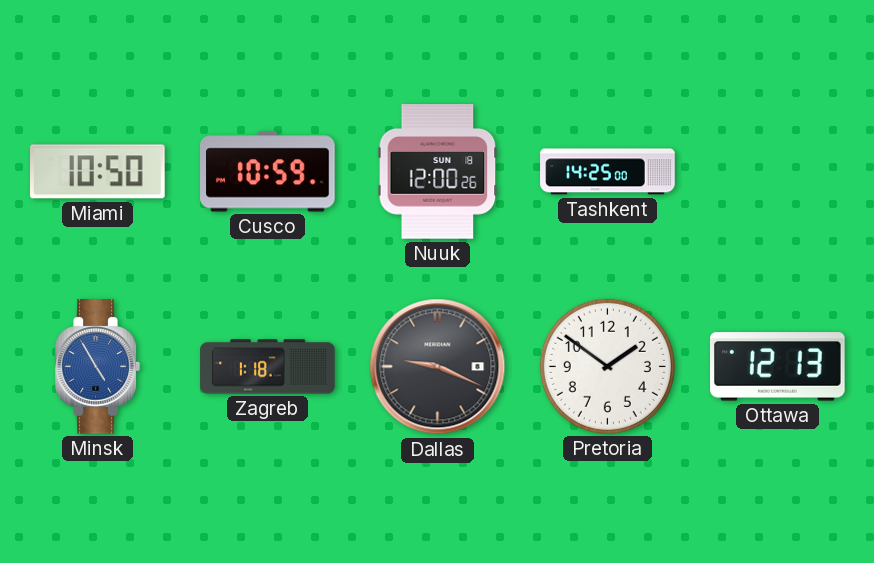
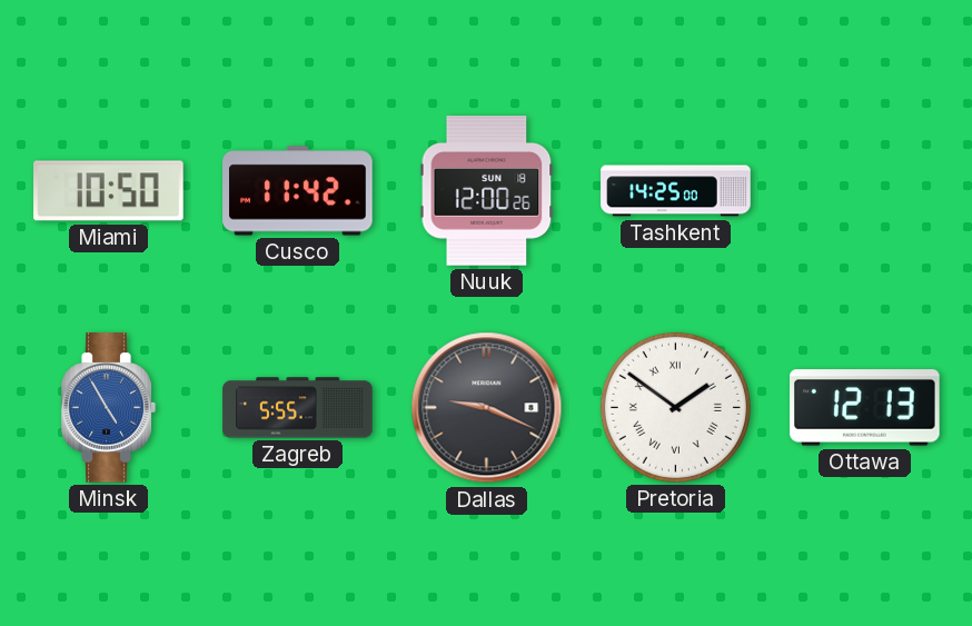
Cusco: 10:59 -> 11:42
Zagreb: 1:18 -> 5:55
Pretoria numerals: Arabic -> Roman
